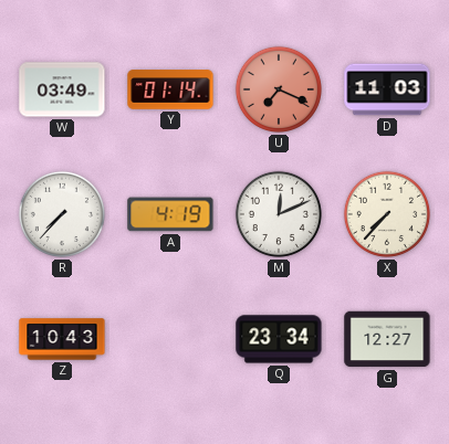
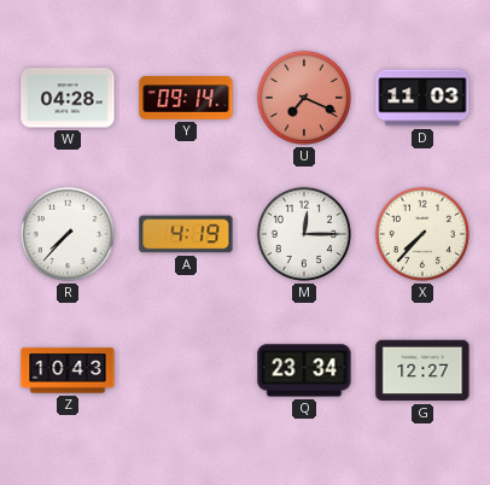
W: 03:49 -> 04:28
Y: 01:14 -> 09:14
M: 12:11 -> 12:15
